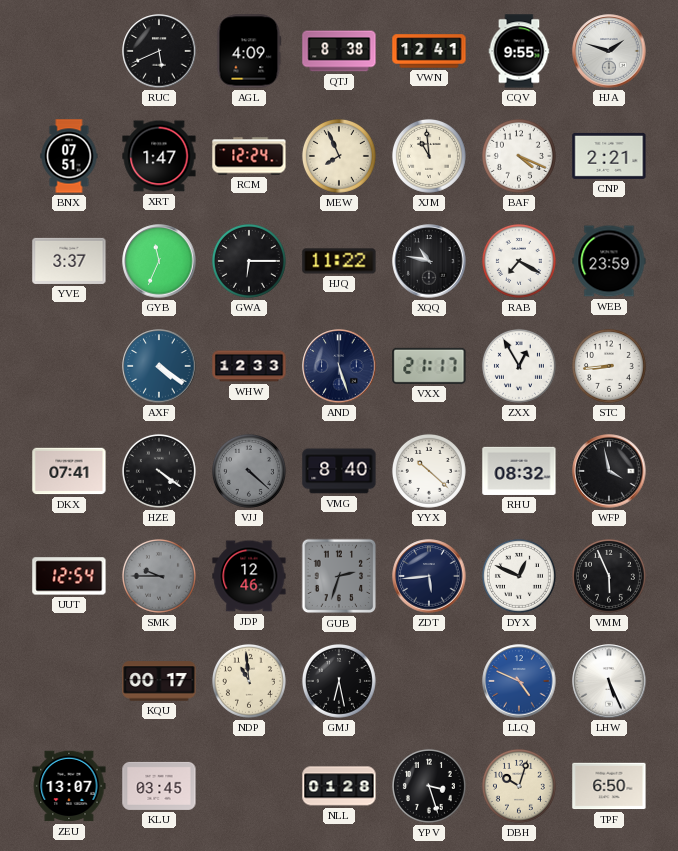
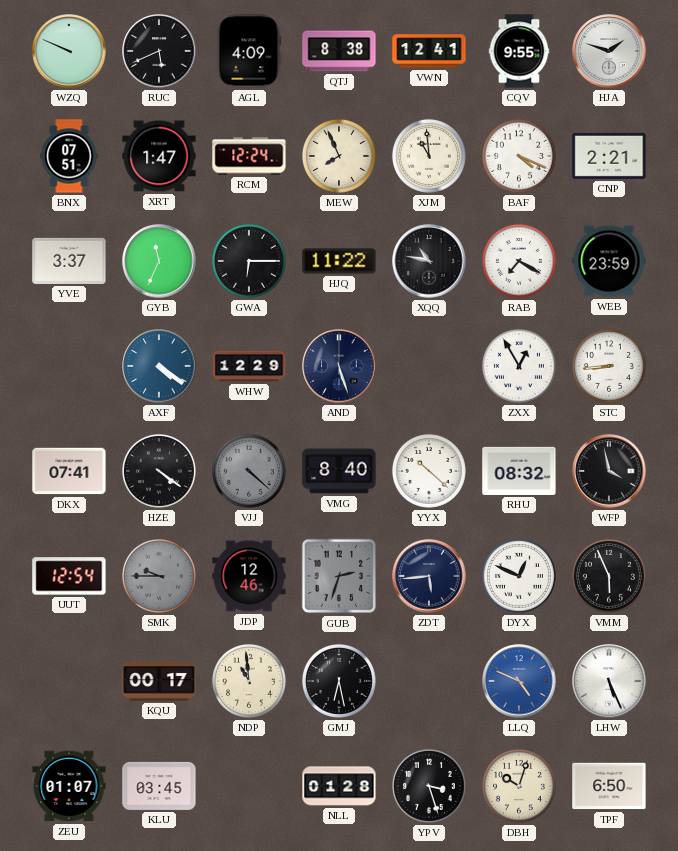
WZQ: none -> 9:49
WHW: 12:33 -> 12:29
VXX: 21:17 -> none
ZEU: 13:07 -> 01:07
